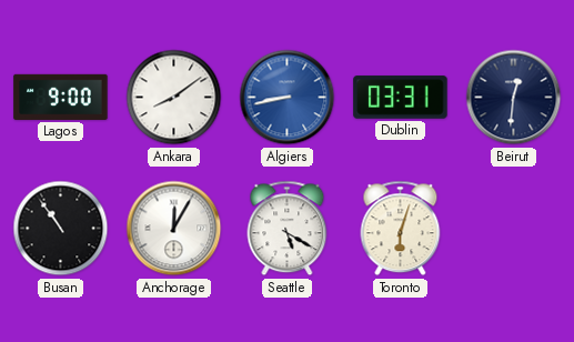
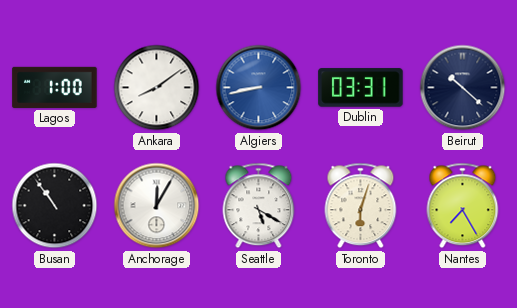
Lagos: 9:00 -> 1:00
Beirut: 12:31 -> 10:22
Nantes: none -> 7:25
